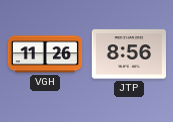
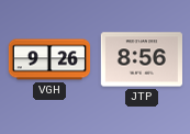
VGH: 11:26 -> 9:26
